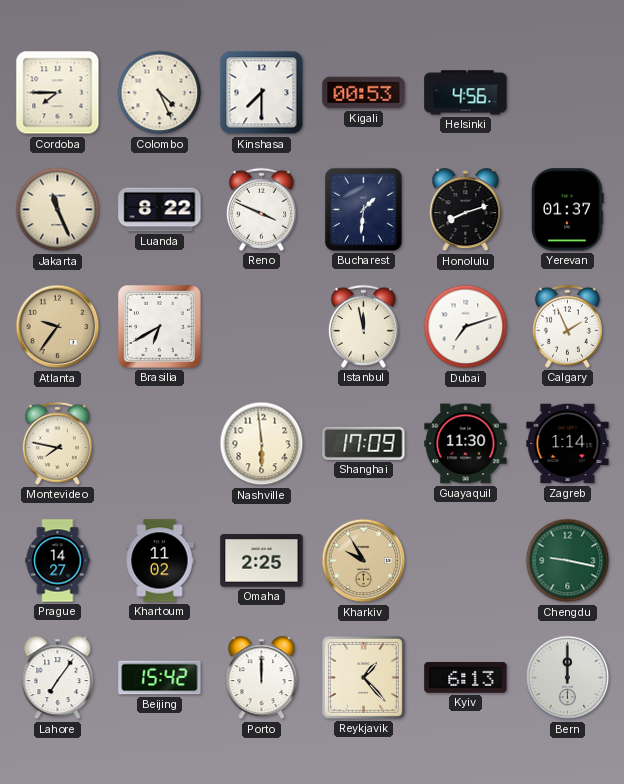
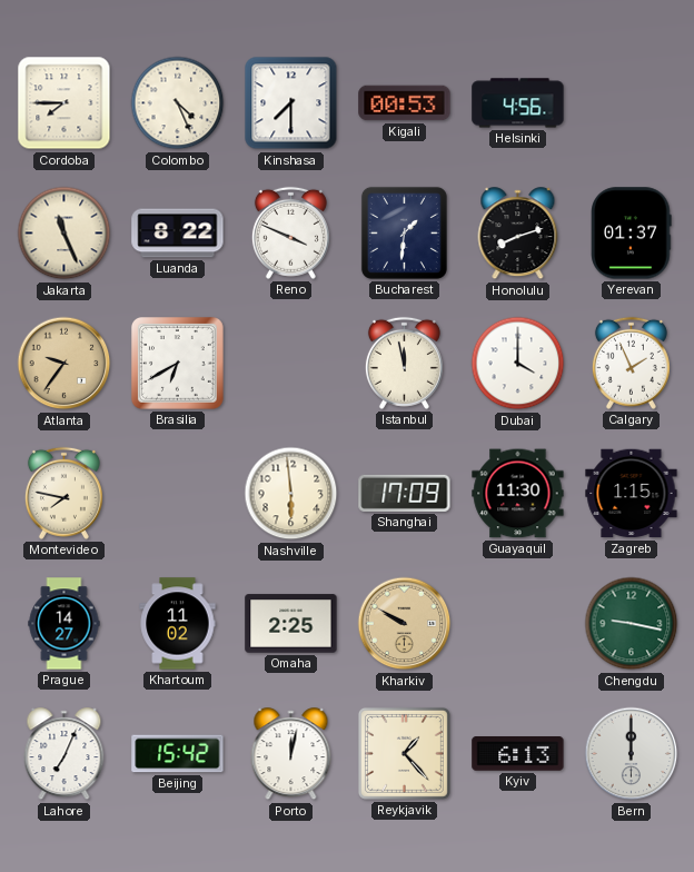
Dubai: 7:12 -> 4:00
Zagreb: 1:14 -> 1:15
Kharkiv: 9:55 -> 9:50
Lahore: 7:06 -> 7:04
Porto: 12:00 -> 12:02
